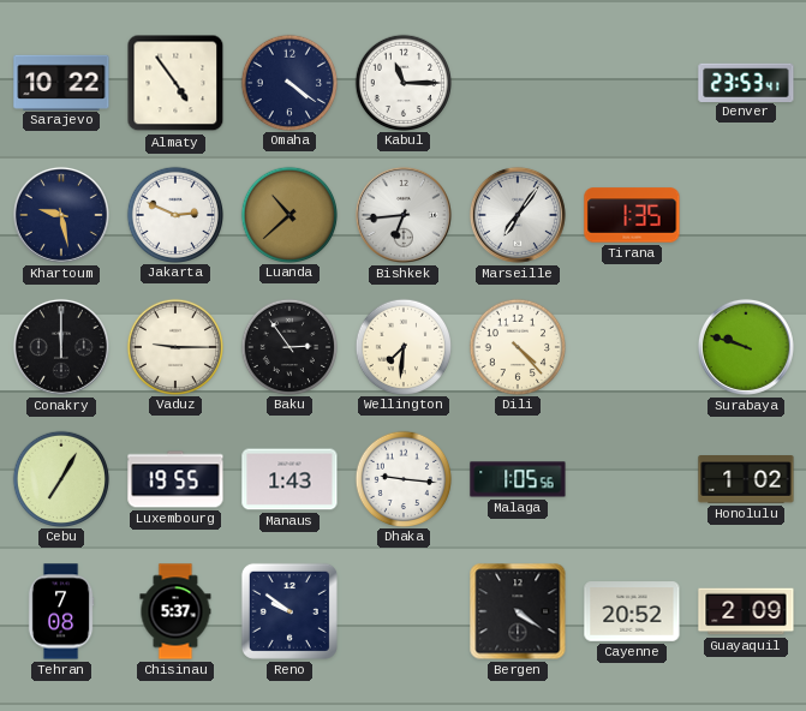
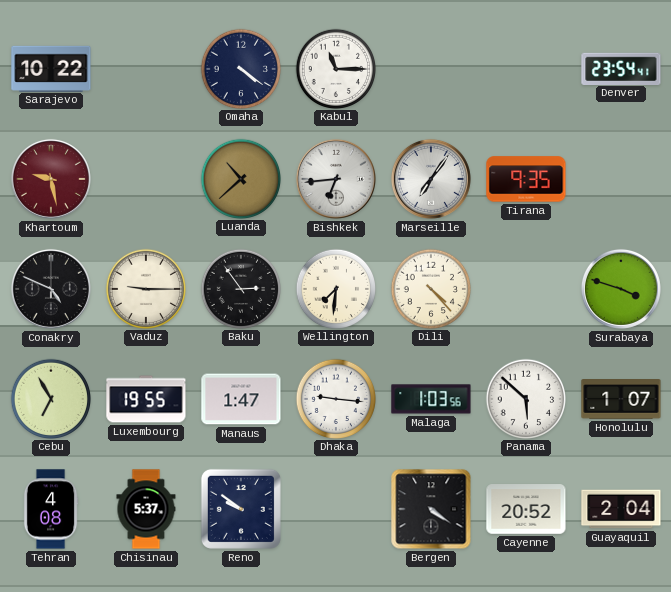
Almaty: 4:54 -> none
Denver: 23:53 -> 23:54
Khartoum dial: navy -> burgundy
Jakarta: 2:49 -> none
Tirana: 1:35 -> 9:35
Conakry: 12:00 -> 4:49
Surabaya: 9:48 -> 3:48
Cebu: 7:05 -> 6:55
Manaus: 1:43 -> 1:47
Malaga: 1:05 -> 1:03
Panama: none -> 5:52
Honolulu: 1:02 -> 1:07
Tehran: 7:08 -> 4:08
Guayaquil: 2:09 -> 2:04
